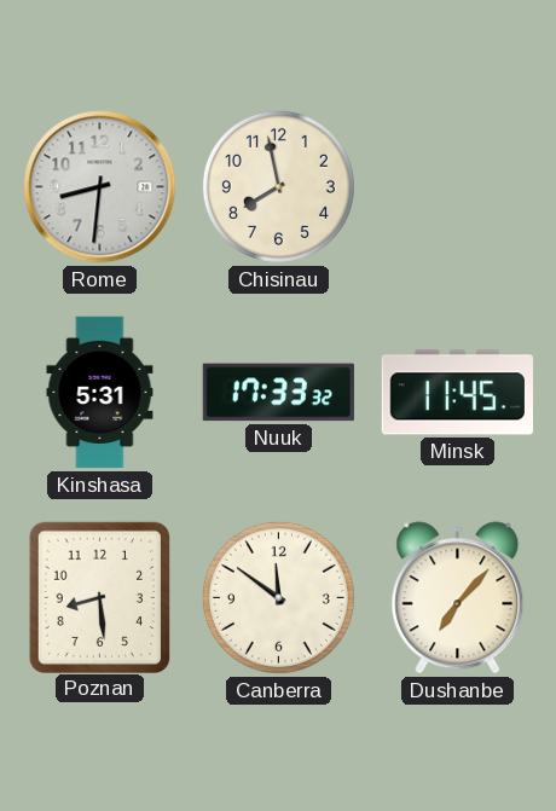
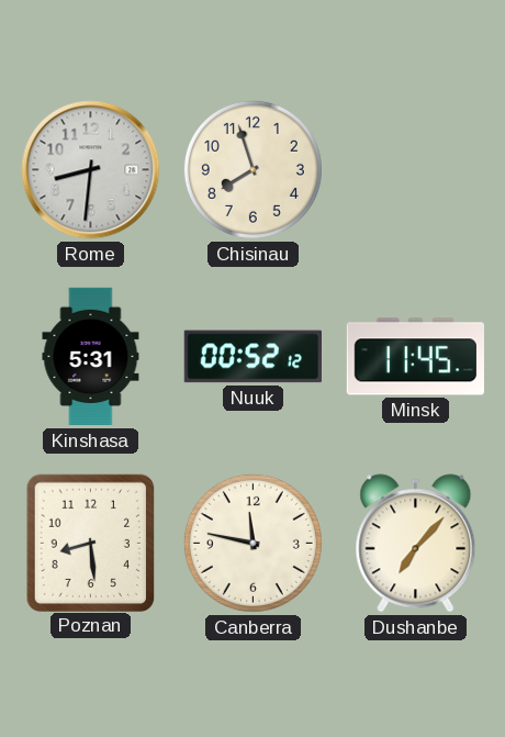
Chisinau: 7:58 -> 7:57
Nuuk: 17:33 -> 00:52
Canberra: 11:51 -> 11:47
